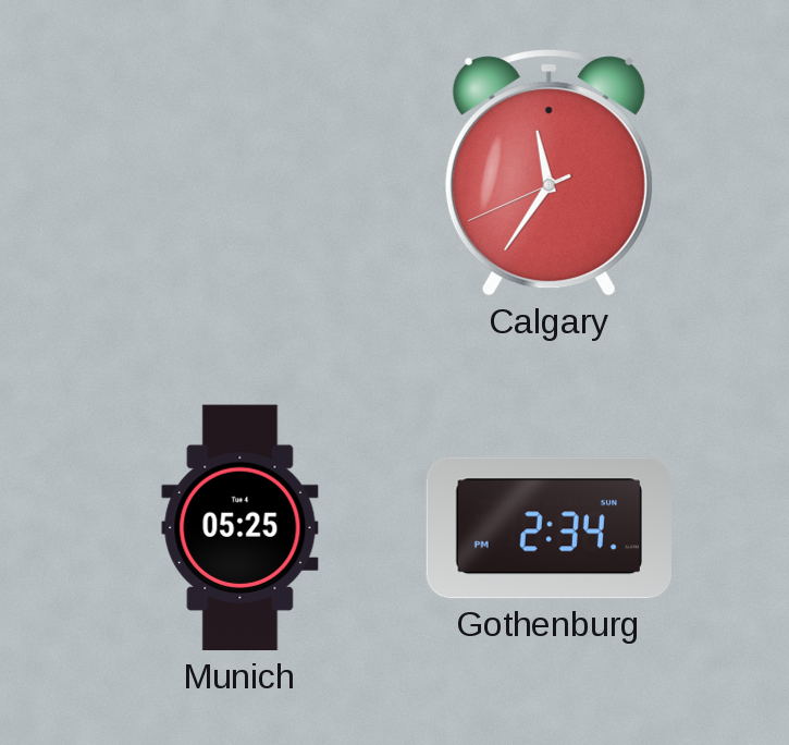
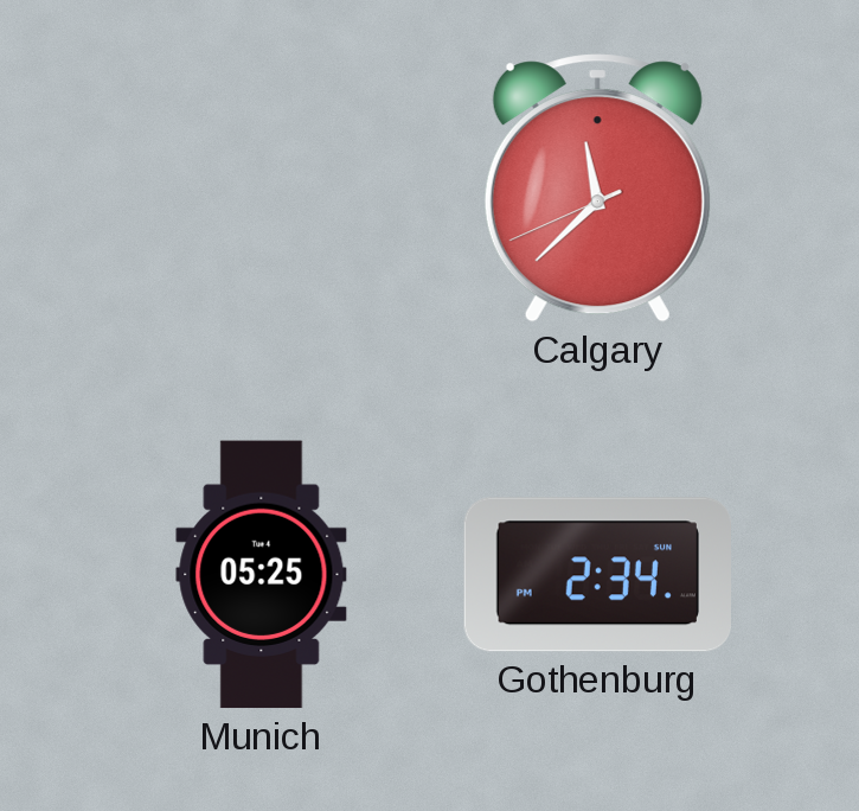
Calgary: 11:35 -> 11:37
